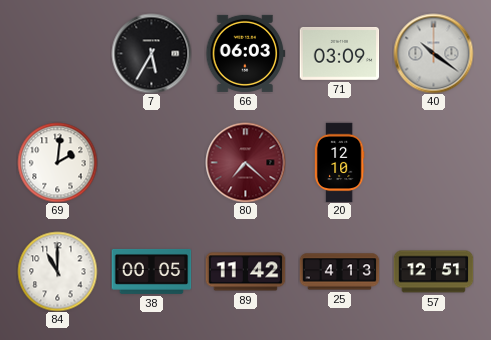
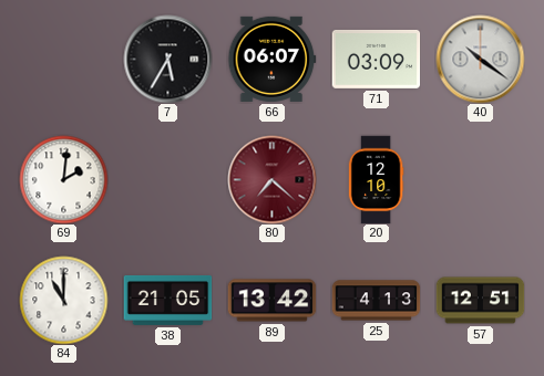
66: 06:03 -> 06:07
38: 00:05 -> 21:05
89: 11:42 -> 13:42
